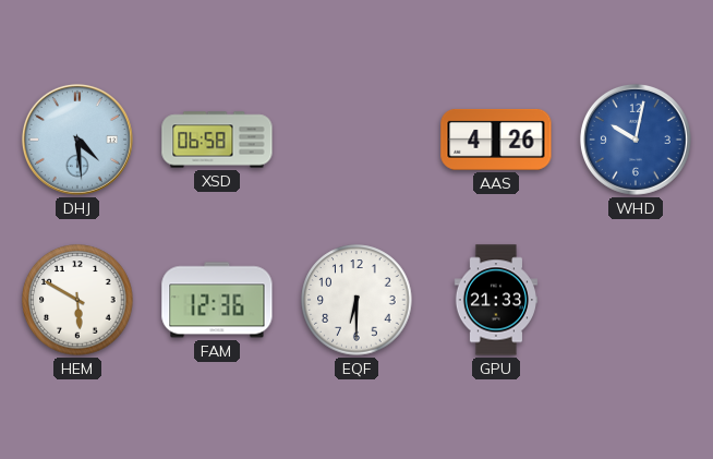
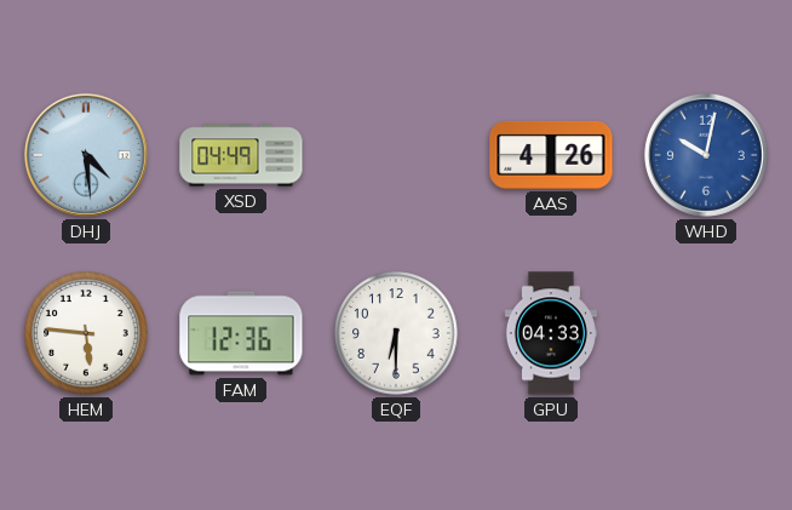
XSD: 06:58 -> 04:49
HEM: 5:50 -> 5:46
GPU: 21:33 -> 04:33
